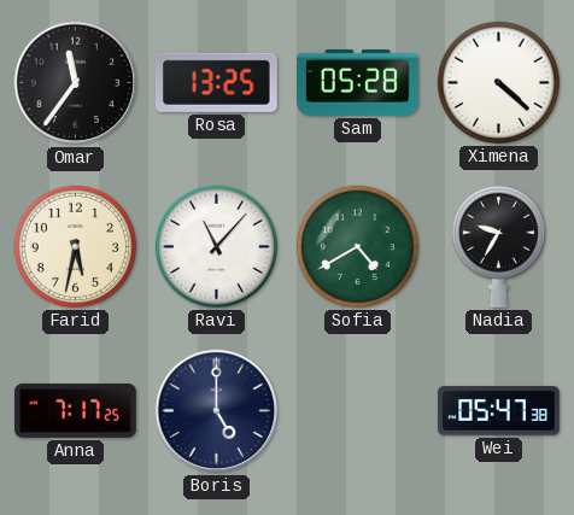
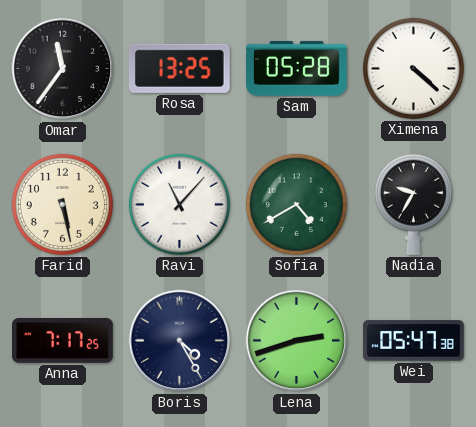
Farid: 5:32 -> 5:28
Boris: 5:00 -> 4:25
Lena: none -> 2:42
